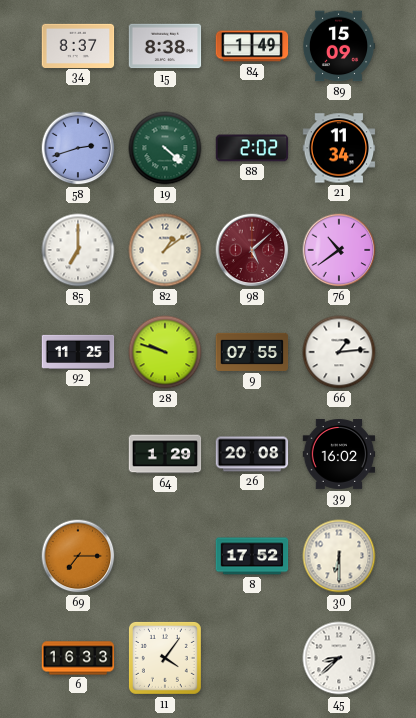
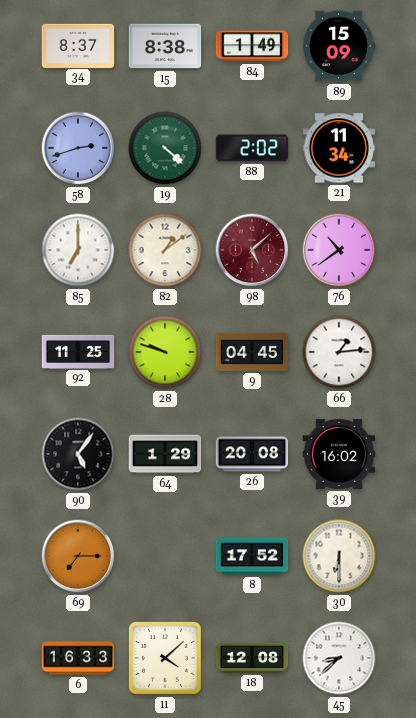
9: 07:55 -> 04:45
90: none -> 5:06
11: 4:06 -> 4:08
18: none -> 12:08
